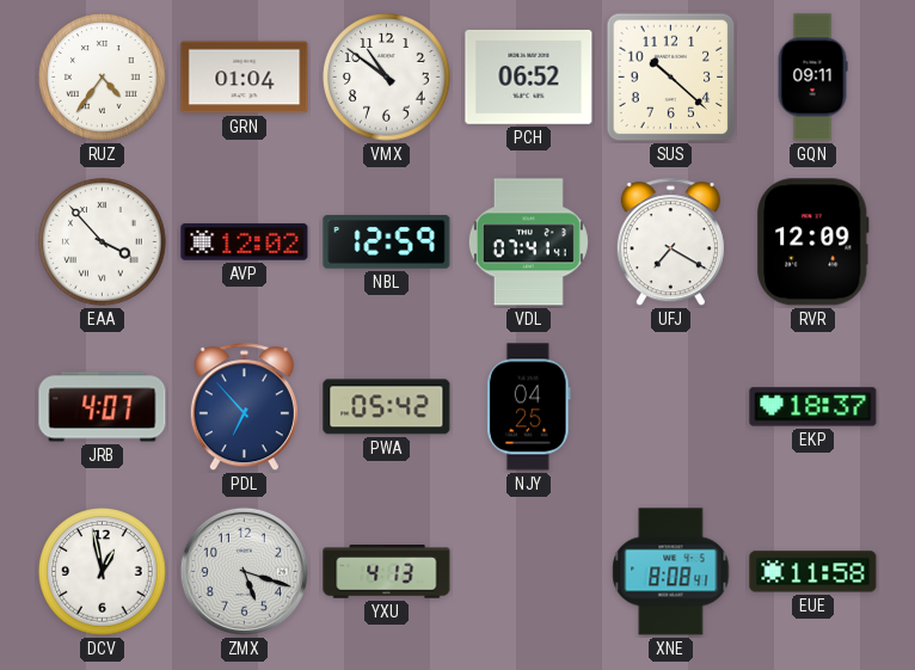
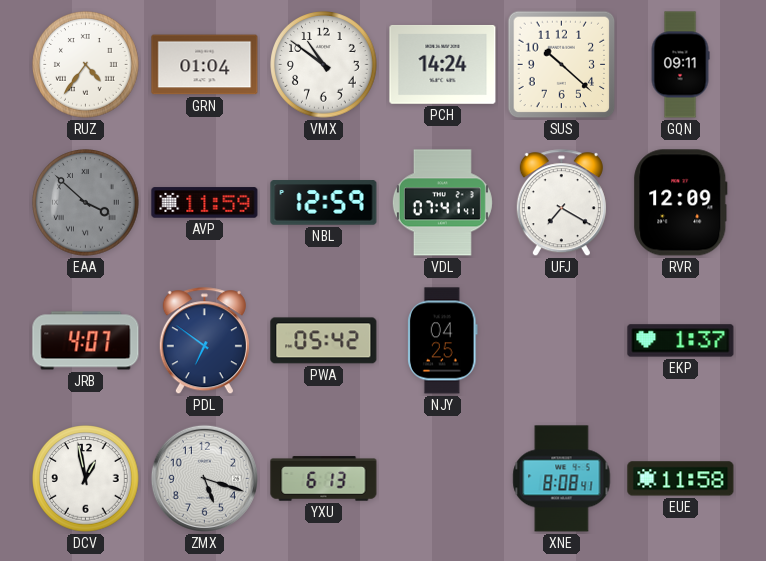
PCH: 06:52 -> 14:24
EAA: 3:53 -> 3:52
EAA dial: white -> grey
AVP: 12:02 -> 11:59
PDL: 6:53 -> 6:51
EKP: 18:37 -> 1:37
YXU: 4:13 -> 6:13
